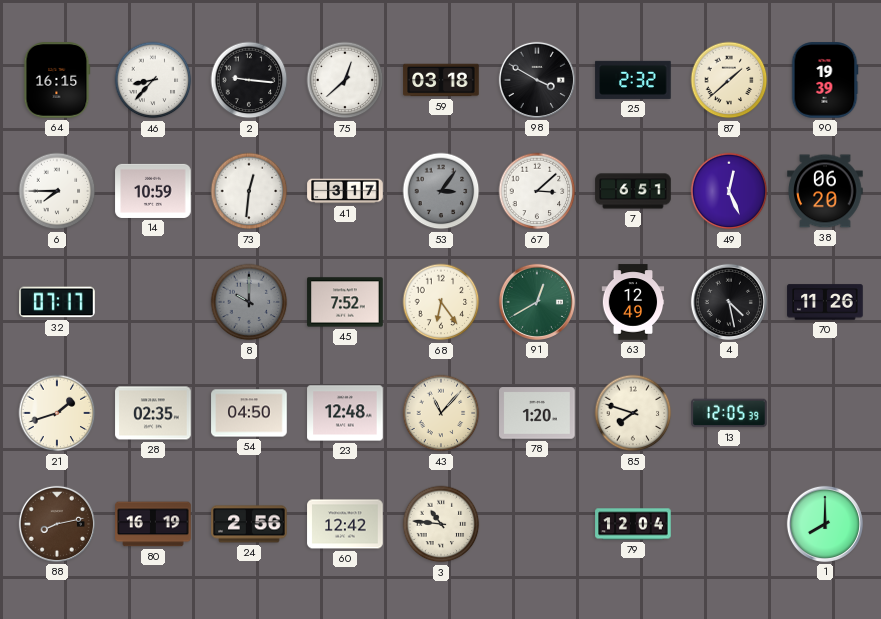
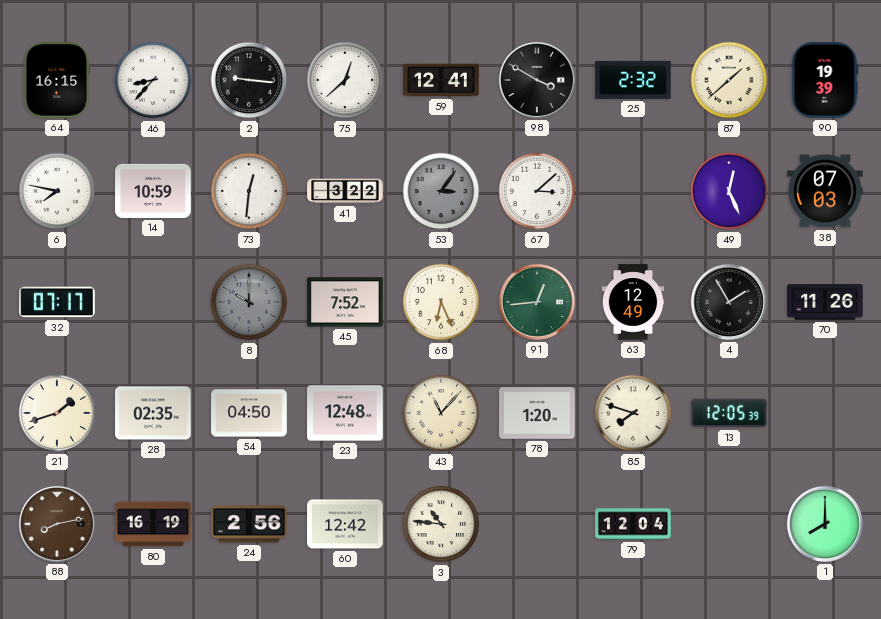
59: 03:18 -> 12:41
6: 7:45 -> 7:47
41: 3:17 -> 3:22
7: 6:51 -> none
38: 06:20 -> 07:03
68: 6:24 -> 6:26
91: 12:40 -> 12:44
4: 4:28 -> 1:55
